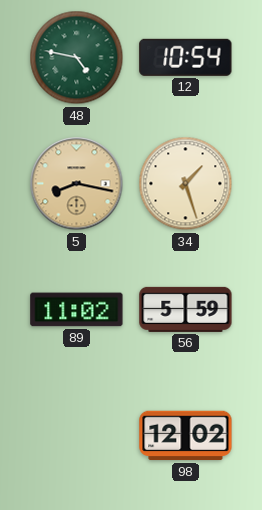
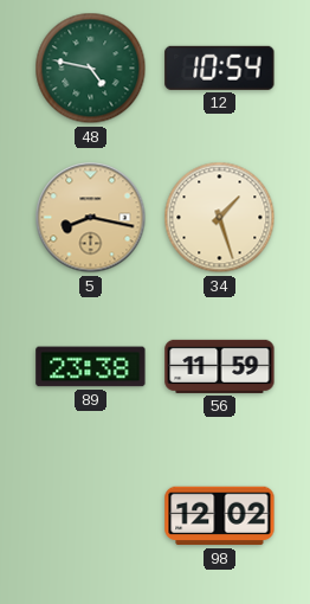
89: 11:02 -> 23:38
56: 5:59 -> 11:59
